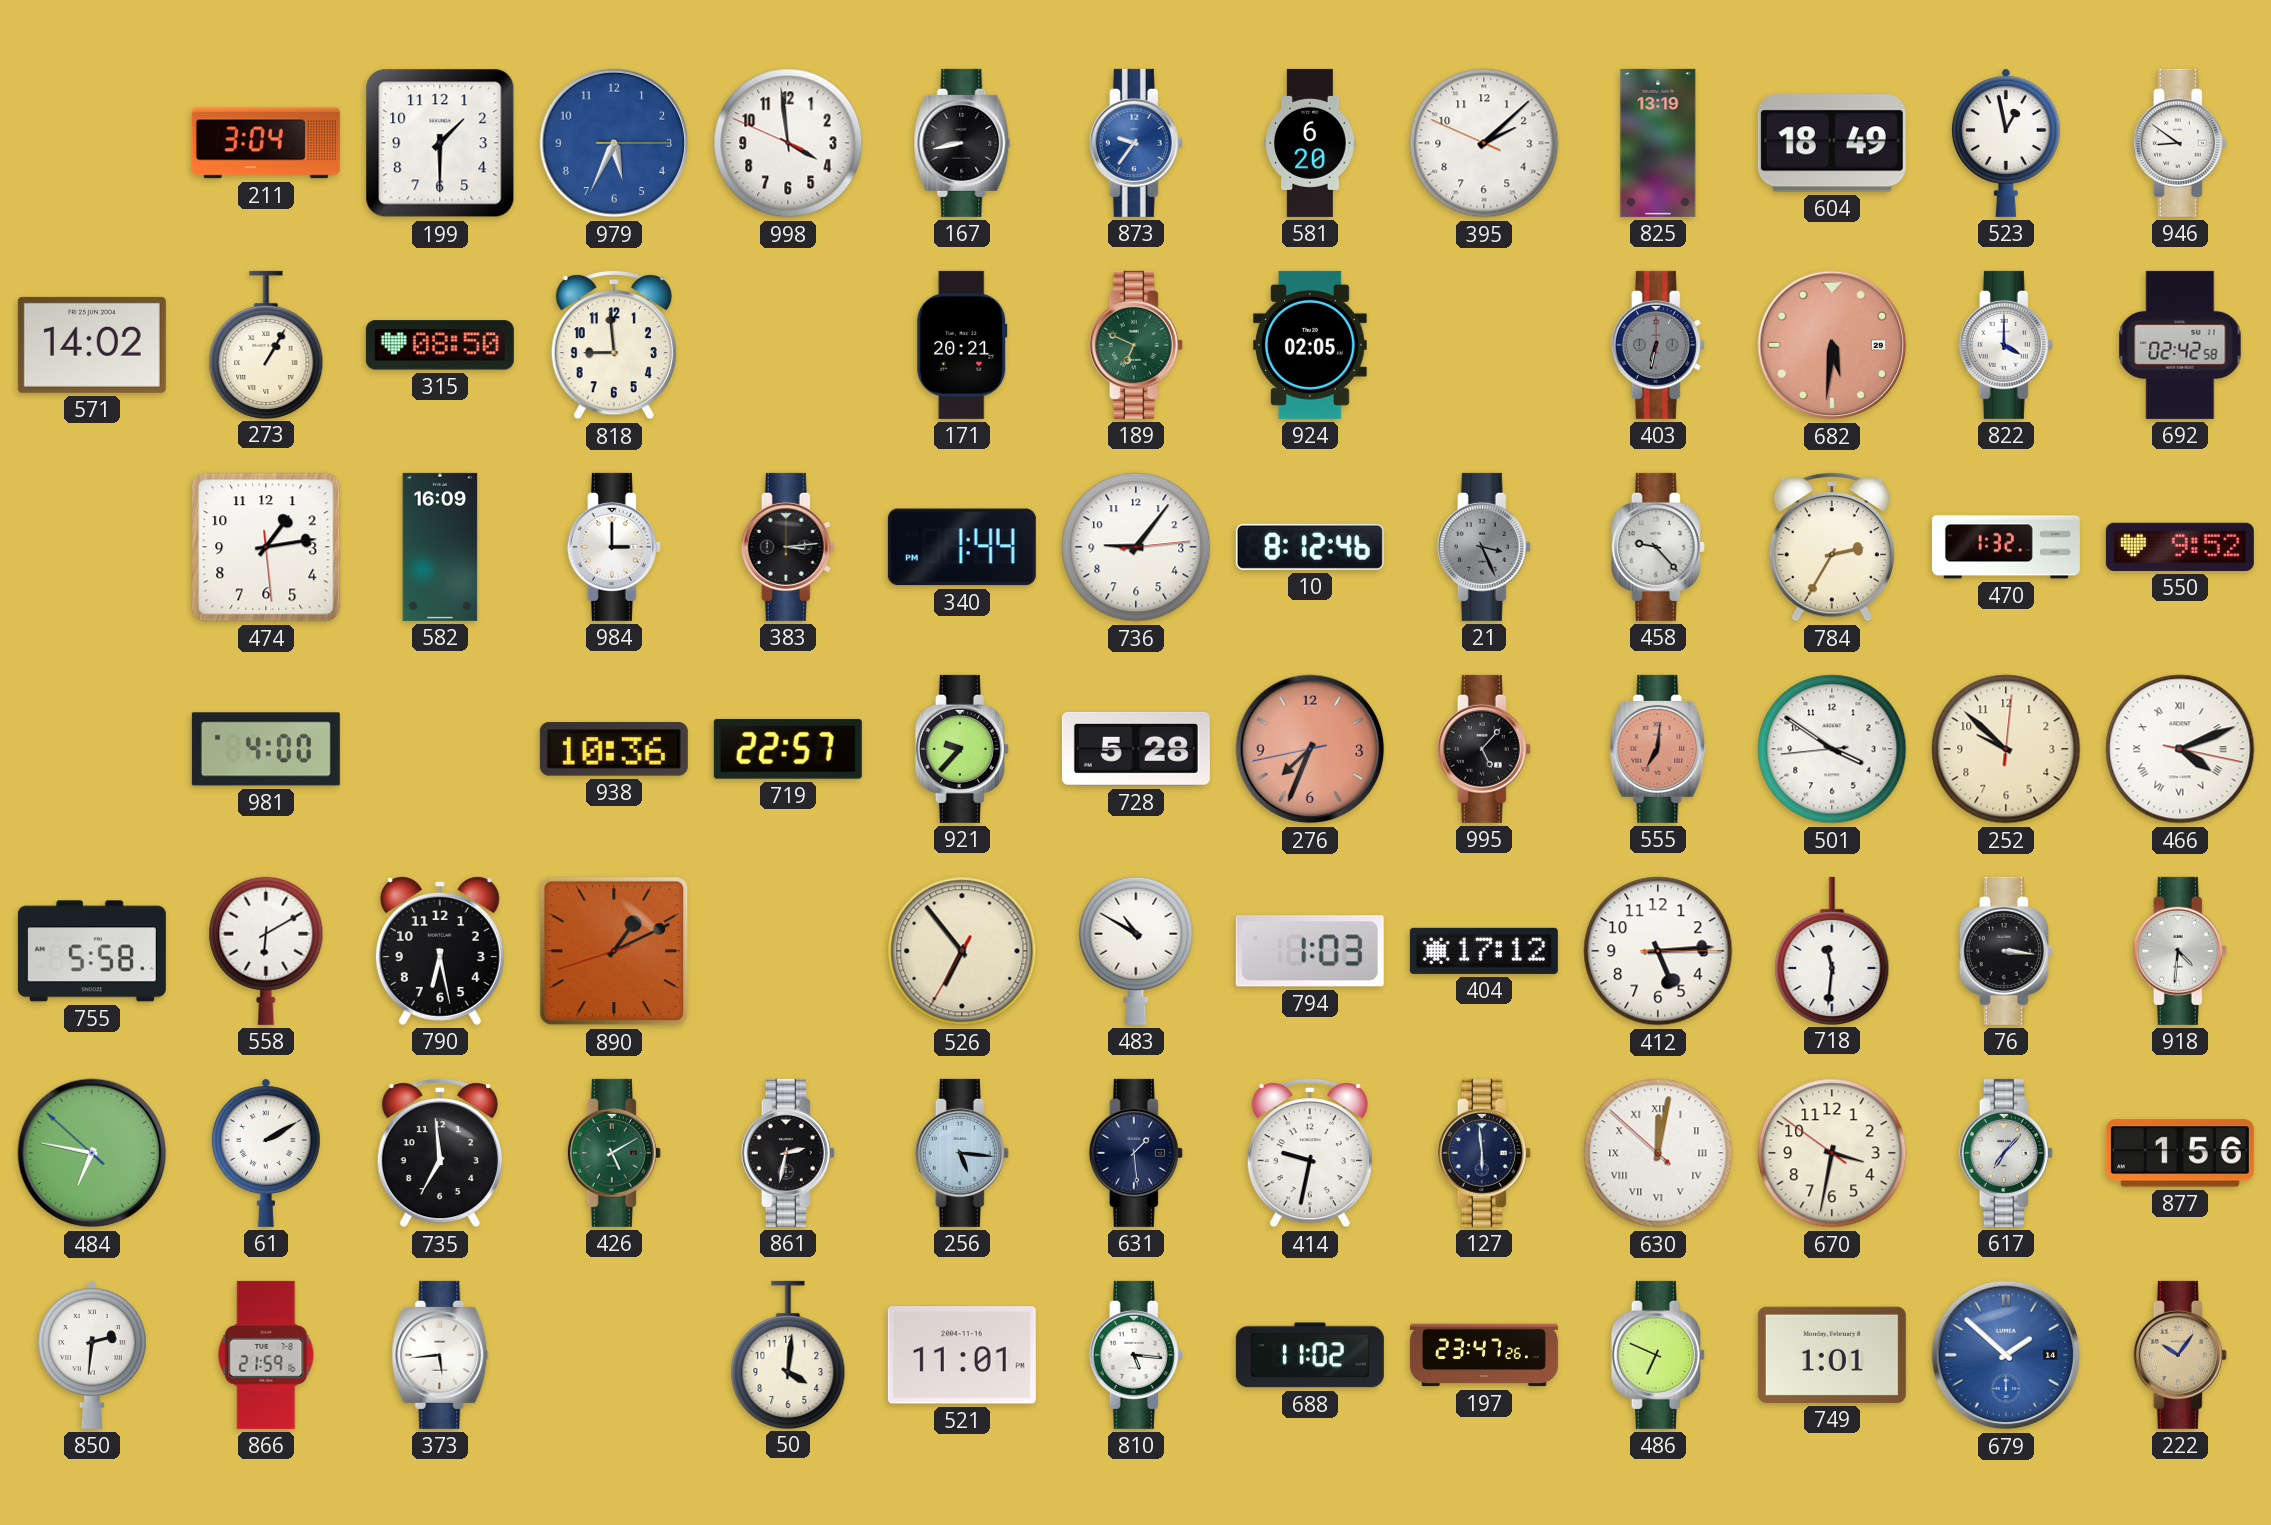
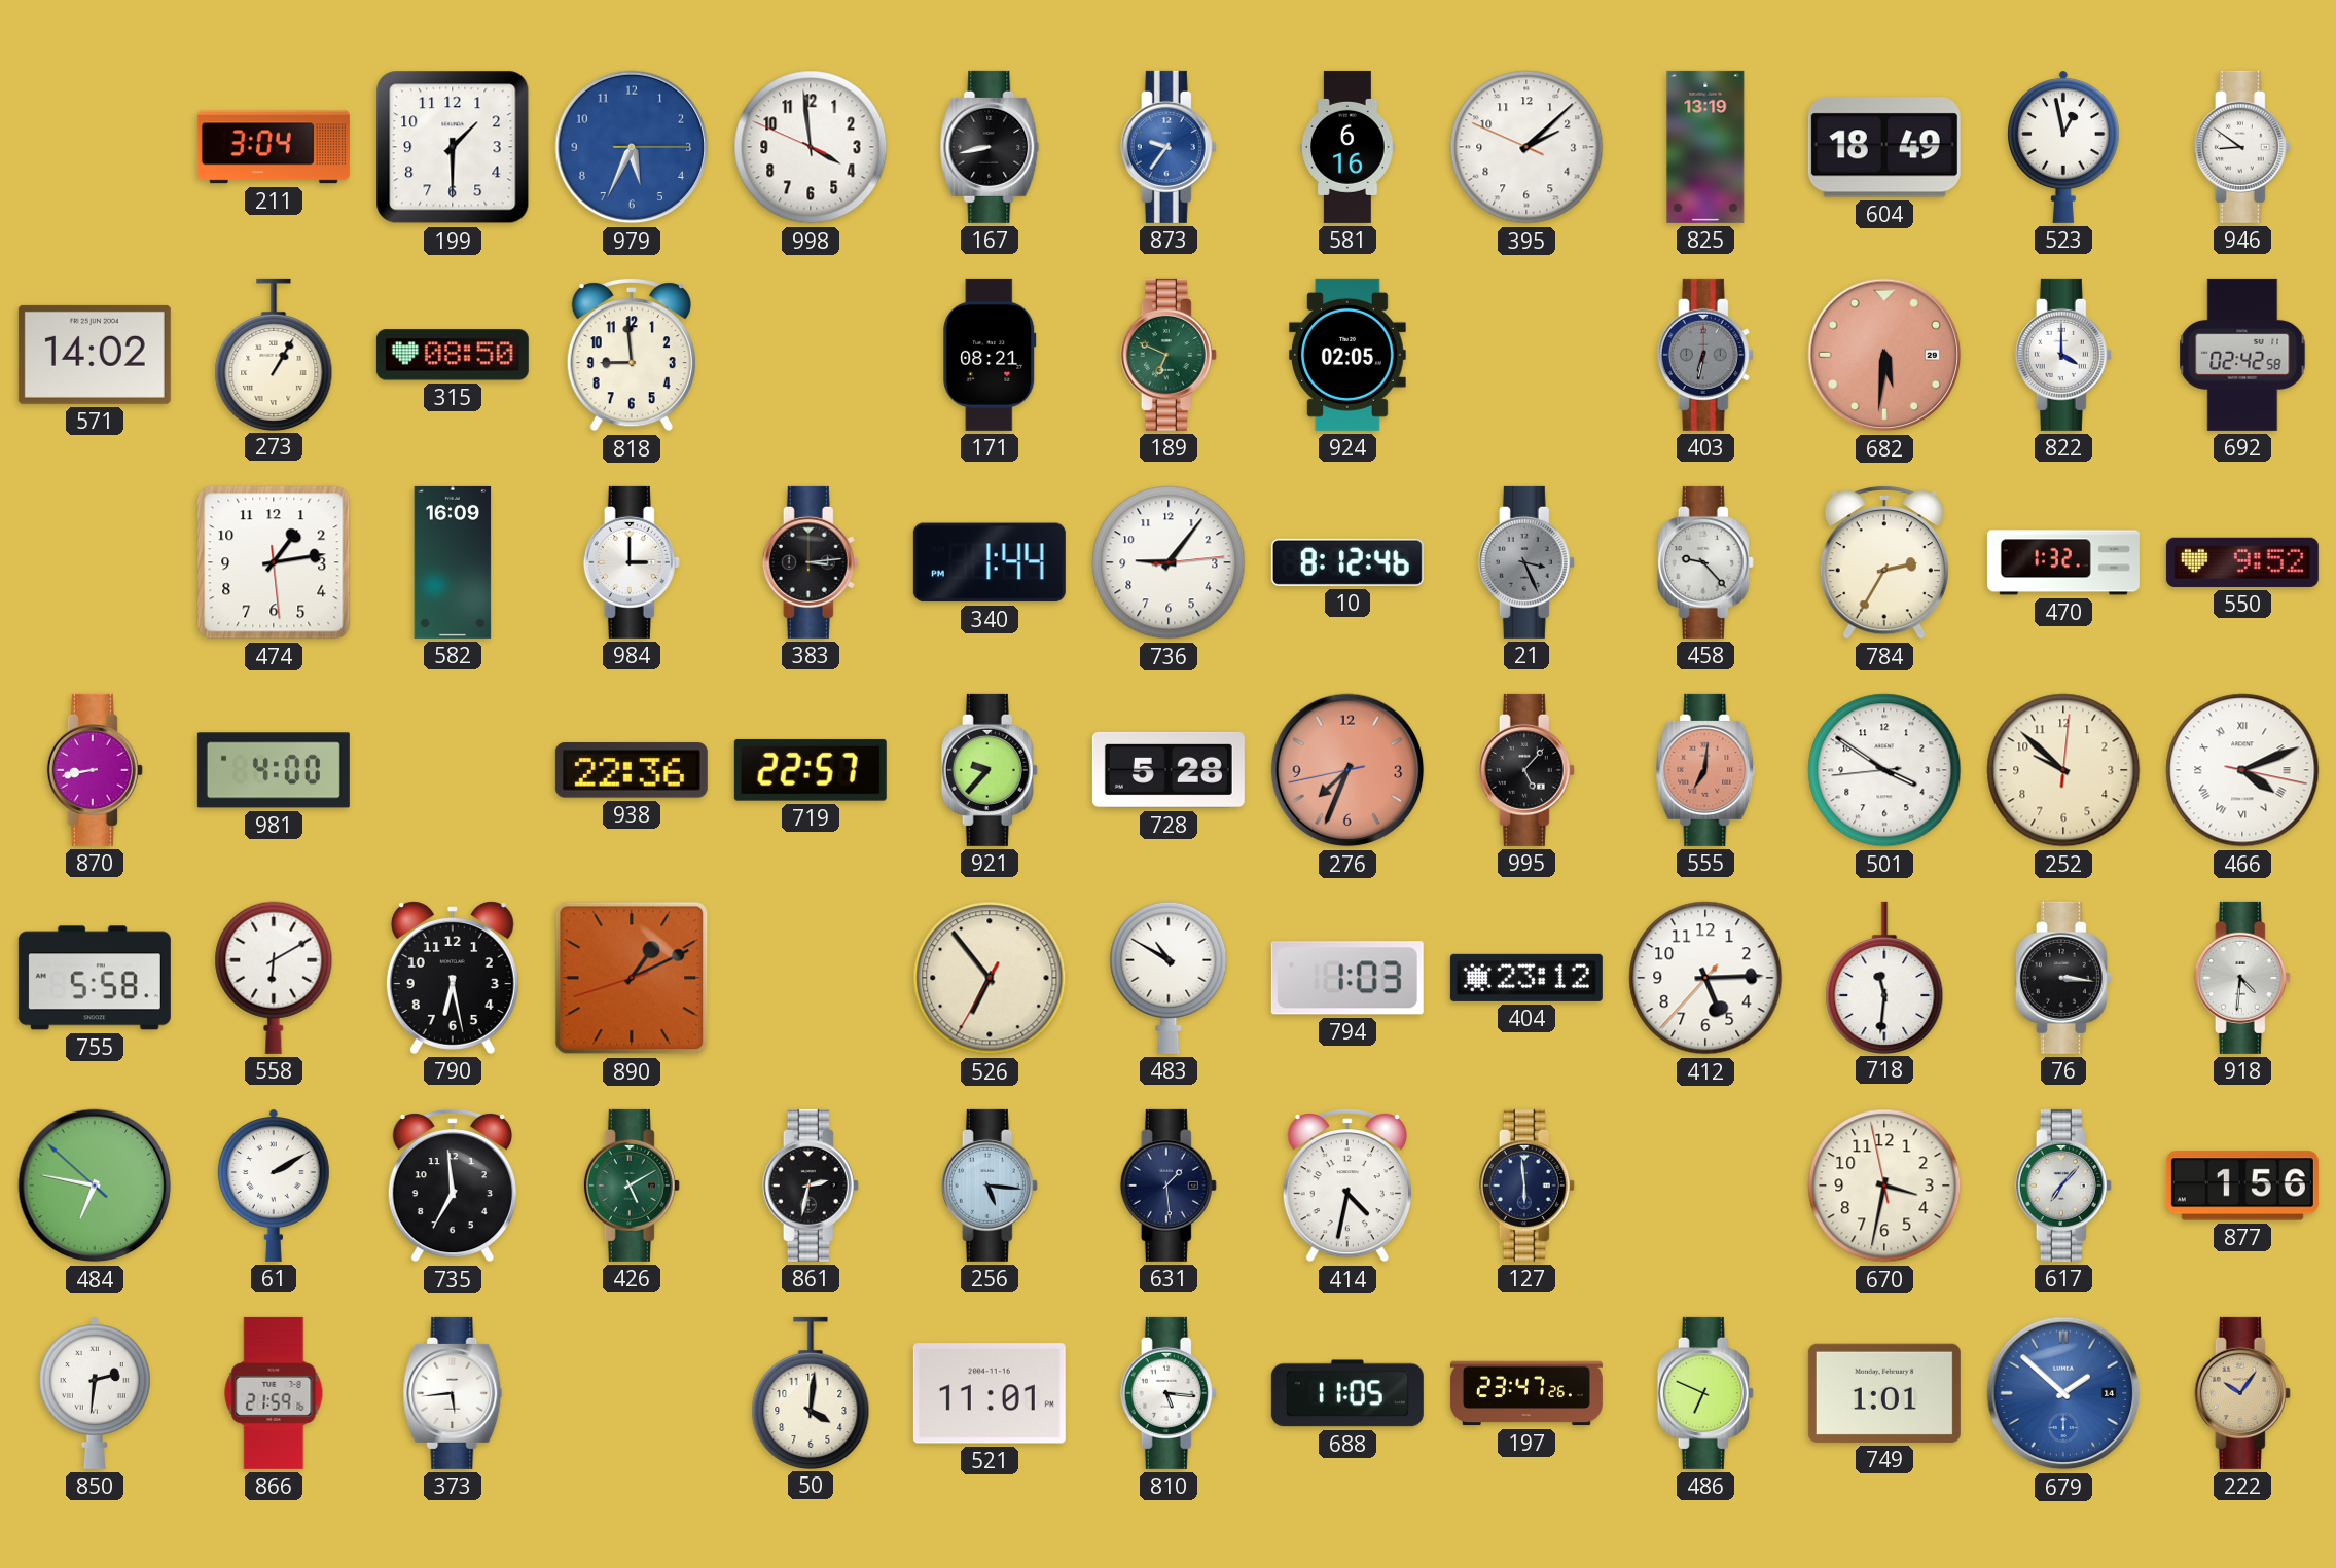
581: 6:20 -> 6:16
171: 20:21 -> 08:21
870: none -> 8:43
938: 10:36 -> 22:36
404: 17:12 -> 23:12
412: 5:14:15 -> 5:14:37
414: 9:32 -> 4:32
630: 12:01 -> none
670: 3:31:51 -> 3:31:58
688: 11:02 -> 11:05
